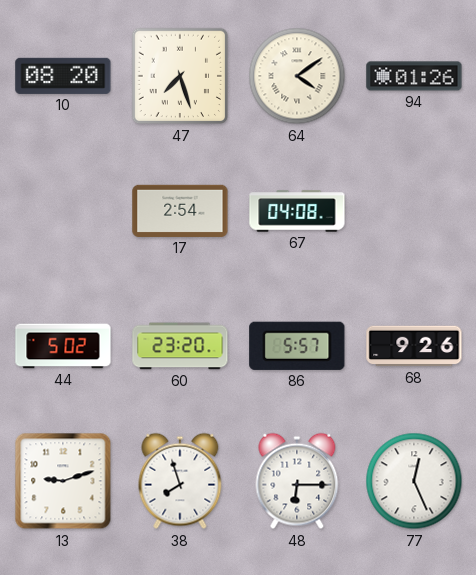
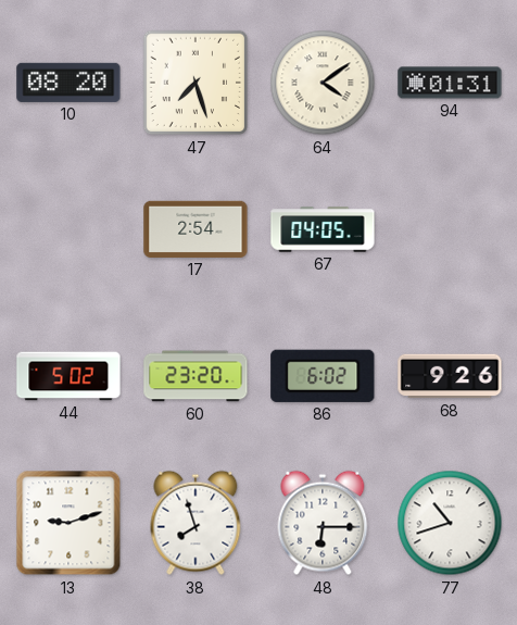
94: 01:26 -> 01:31
67: 04:08 -> 04:05
86: 5:57 -> 6:02
77: 12:26 -> 10:42
